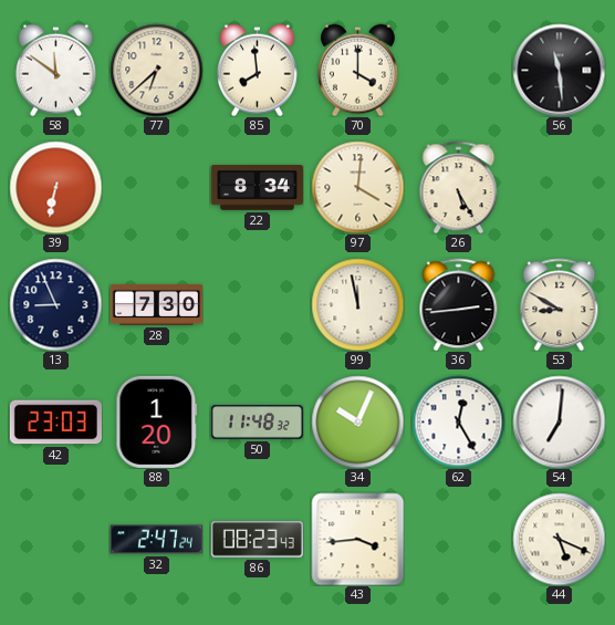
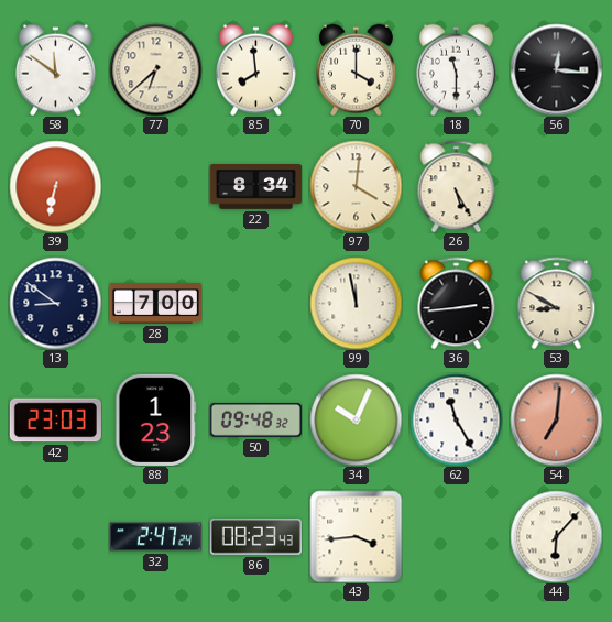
18: none -> 11:30
56: 11:29 -> 12:16
13: 8:56 -> 8:51
28: 7:30 -> 7:00
88: 1:20 -> 1:23
50: 11:48 -> 09:48
62: 12:25 -> 11:25
54 dial: white -> salmon
44: 5:19 -> 6:07
